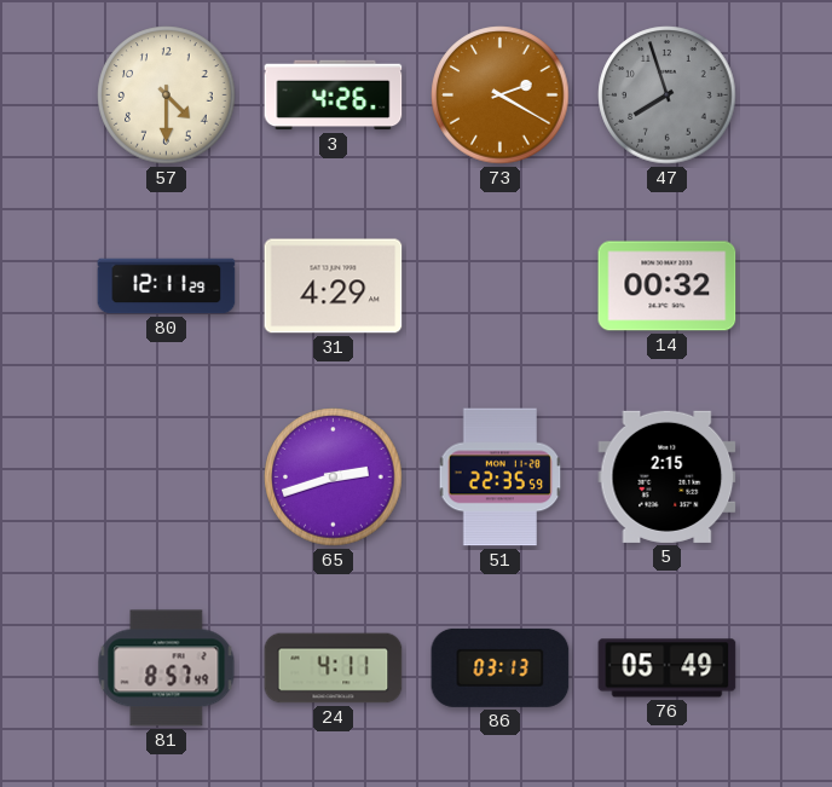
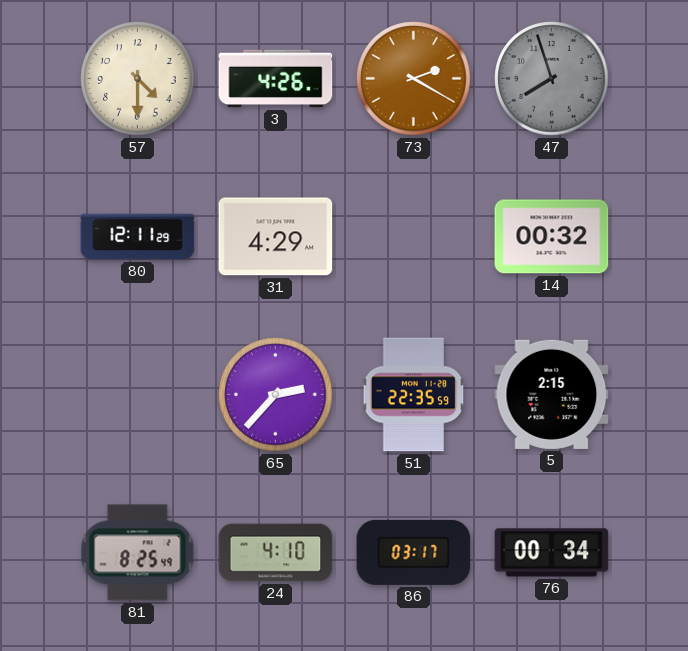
65: 2:42 -> 2:37
81: 8:57 -> 8:25
24: 4:11 -> 4:10
86: 03:13 -> 03:17
76: 05:49 -> 00:34
